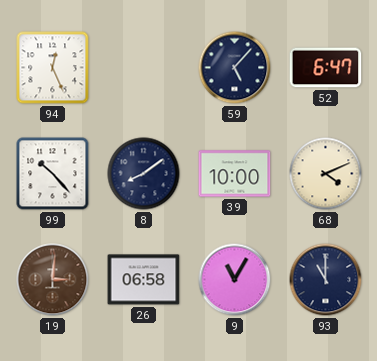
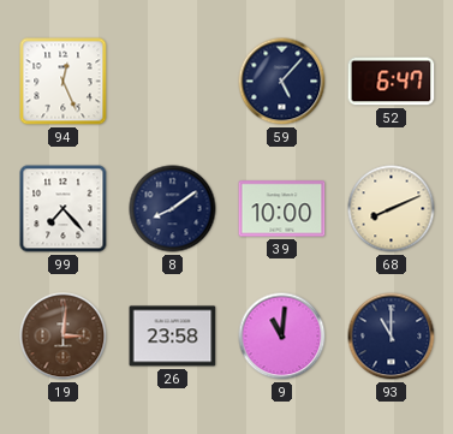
99: 10:23 -> 7:23
68: 4:11 -> 8:11
26: 06:58 -> 23:58
9: 11:05 -> 11:01
